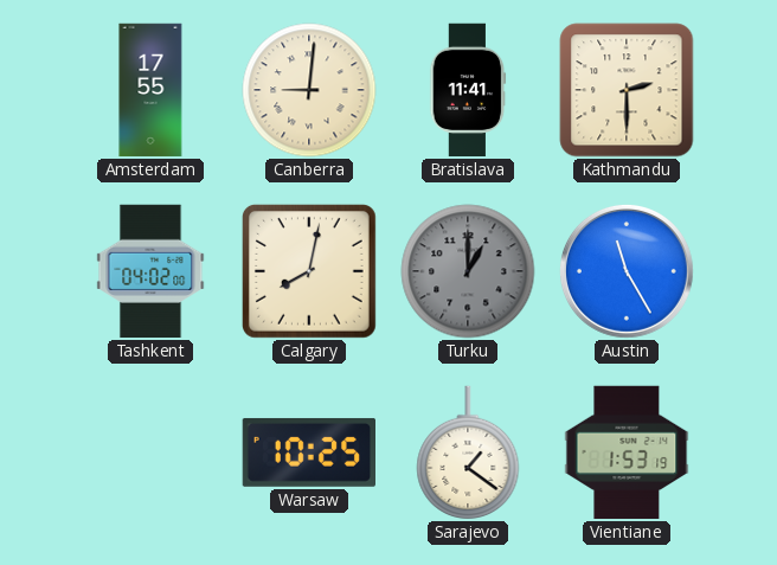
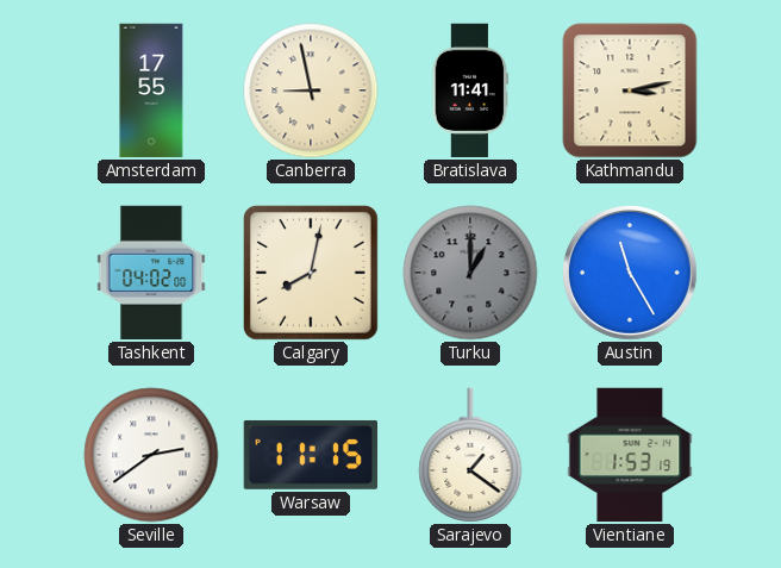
Canberra: 9:01 -> 8:58
Kathmandu: 2:30 -> 3:13
Seville: none -> 2:39
Warsaw: 10:25 -> 11:15
